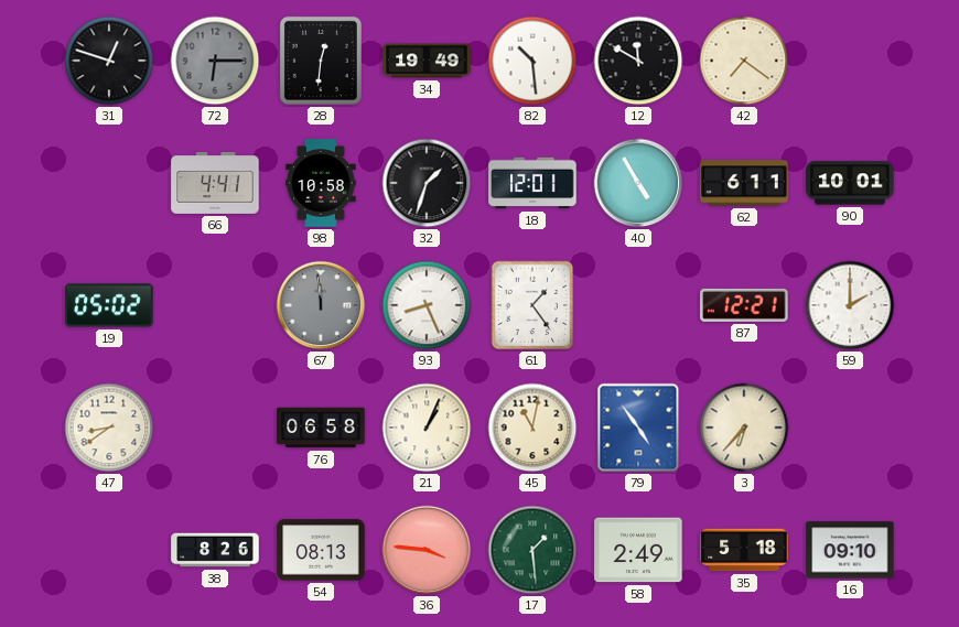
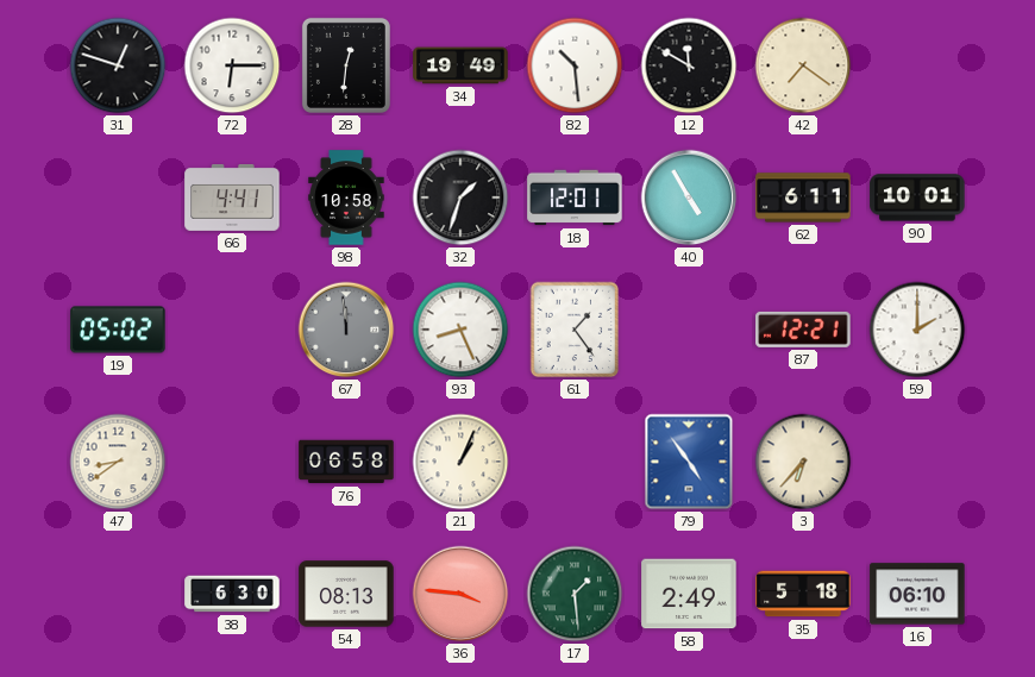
72 dial: grey -> white
45: 11:02 -> none
38: 8:26 -> 6:30
16: 09:10 -> 06:10
